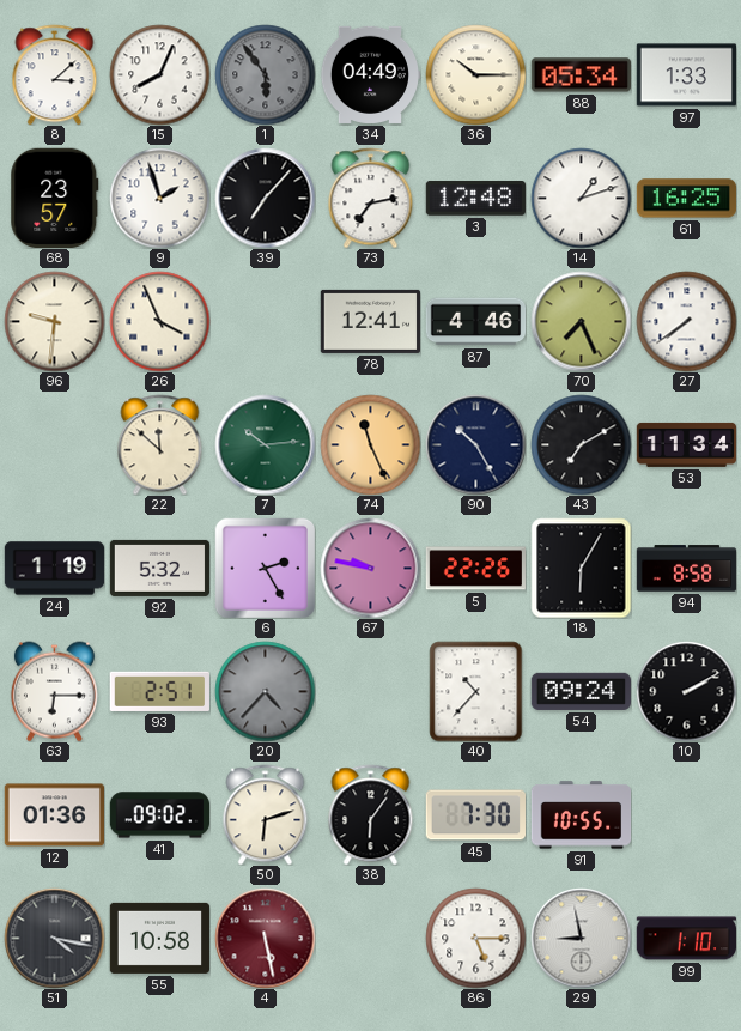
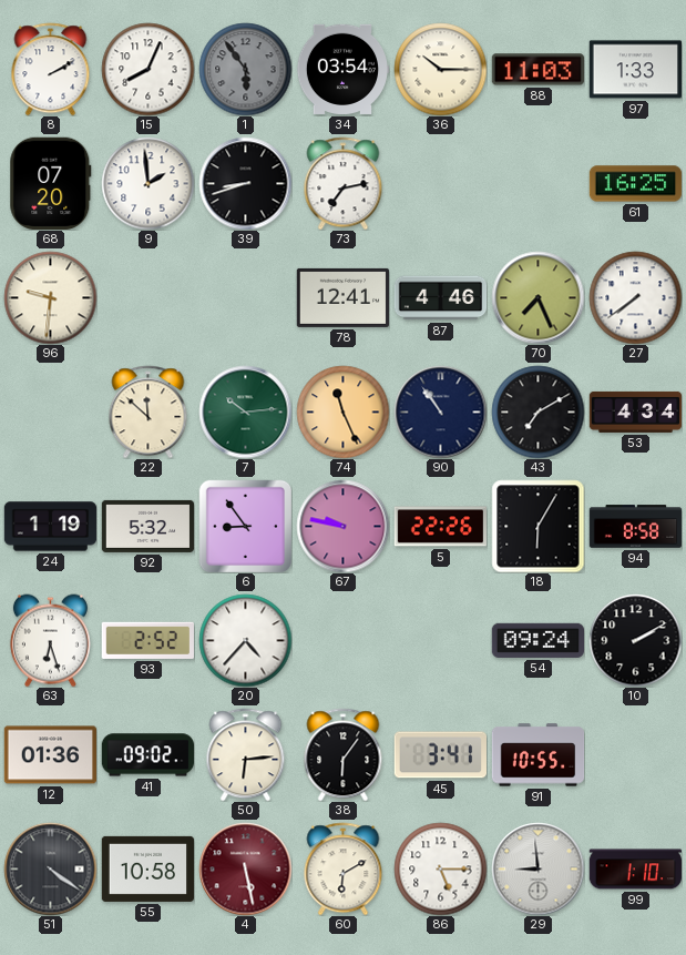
8: 3:08 -> 2:10
34: 04:49 -> 03:54
88: 05:34 -> 11:03
68: 23:57 -> 07:20
9: 1:57 -> 1:59
39: 7:07 -> 8:42
3: 12:48 -> none
14: 1:12 -> none
26: 3:56 -> none
90: 10:25 -> 10:54
53: 11:34 -> 4:34
6: 2:25 -> 8:54
63: 6:15 -> 6:27
93: 2:51 -> 2:52
20 dial: grey -> white
40: 10:37 -> none
50: 6:12 -> 6:14
45: 7:30 -> 3:41
51: 4:17 -> 4:21
60: none -> 6:10
29: 8:58 -> 8:59
